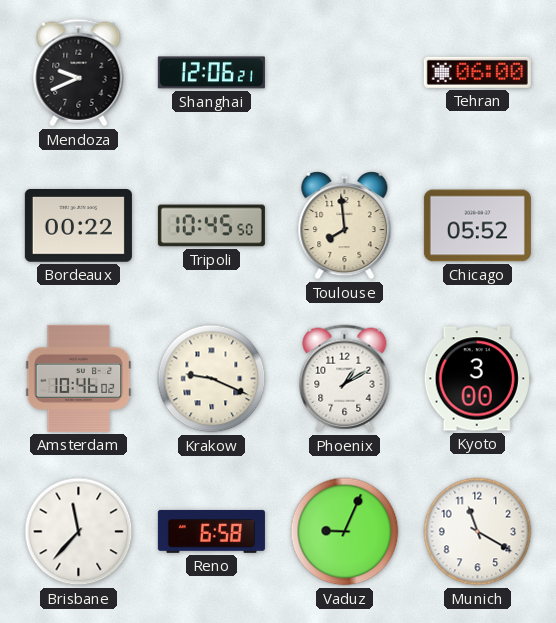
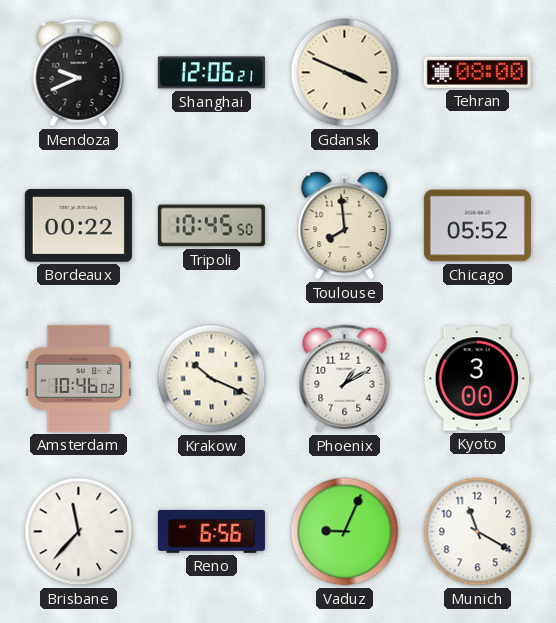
Gdansk: none -> 3:49
Tehran: 06:00 -> 08:00
Krakow: 9:19 -> 10:19
Reno: 6:58 -> 6:56
